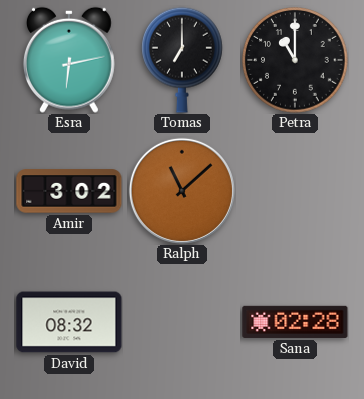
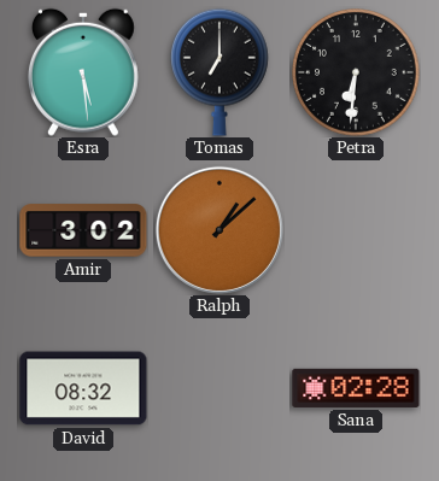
Esra: 6:13 -> 5:29
Petra: 11:00 -> 6:31
Ralph: 11:08 -> 1:08
